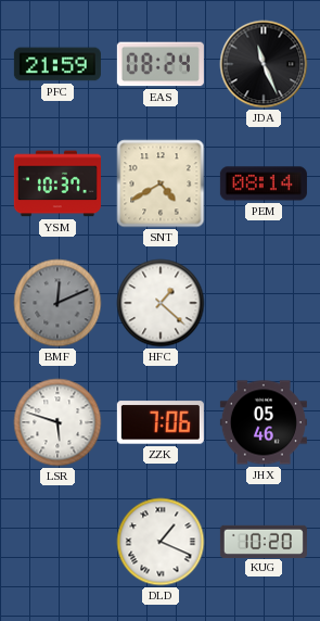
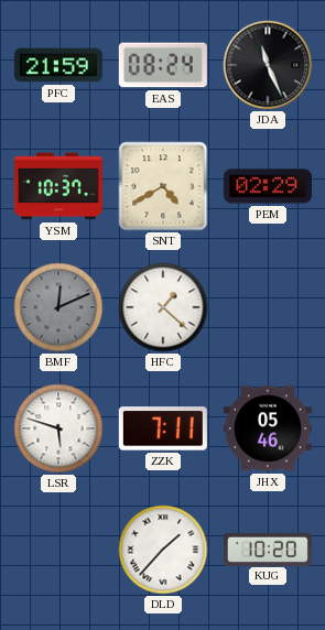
PEM: 08:14 -> 02:29
ZZK: 7:06 -> 7:11
DLD: 1:19 -> 1:37
